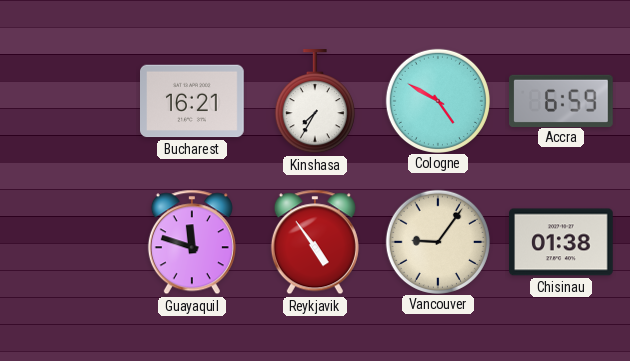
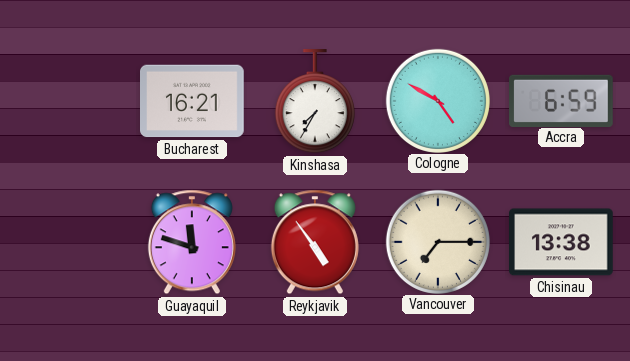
Vancouver: 9:06 -> 7:15
Chisinau: 01:38 -> 13:38
